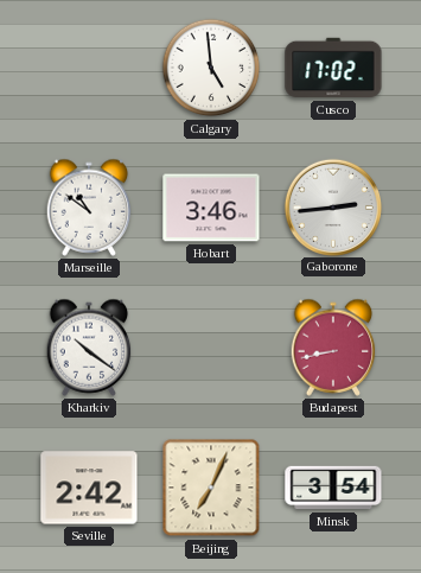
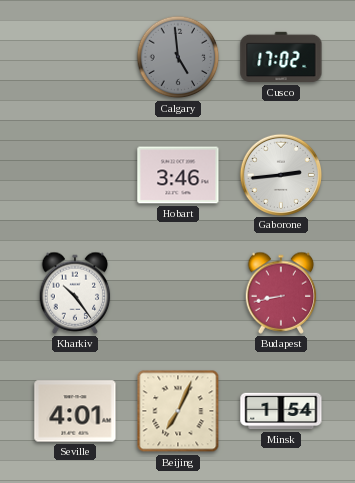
Calgary dial: white -> grey
Marseille: 10:51 -> none
Kharkiv: 10:21 -> 10:24
Seville: 2:42 -> 4:01
Minsk: 3:54 -> 1:54
